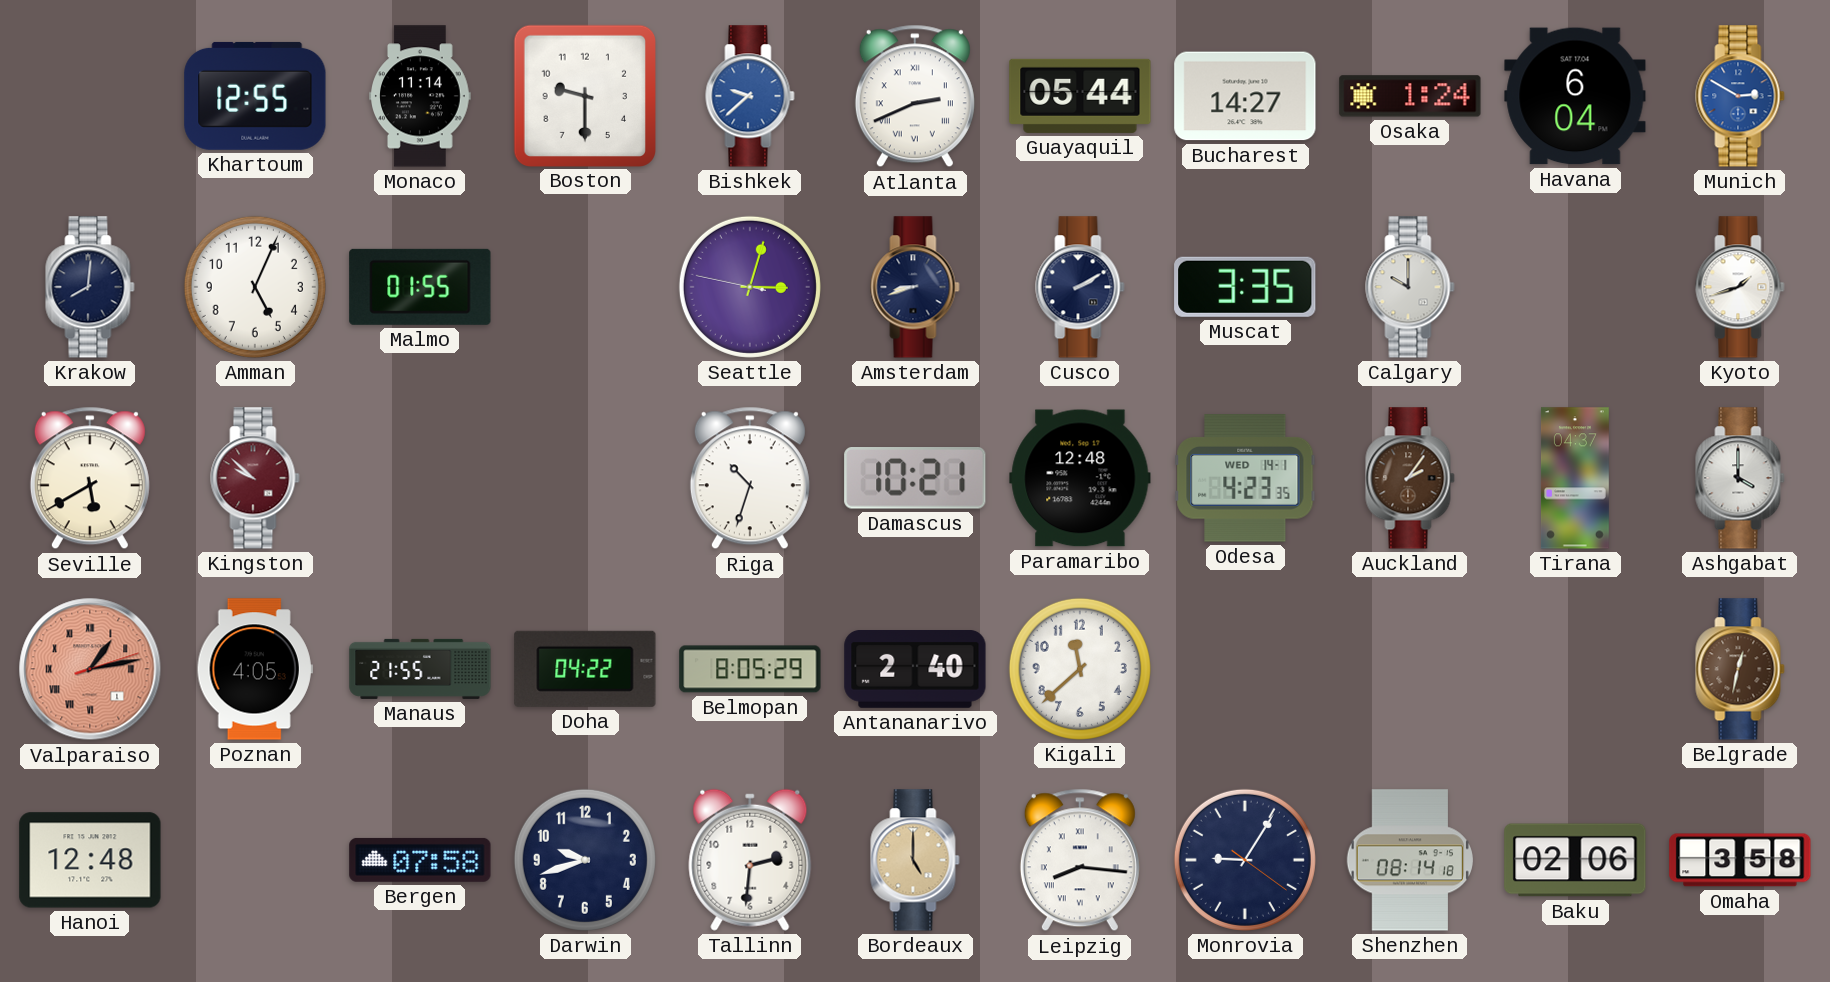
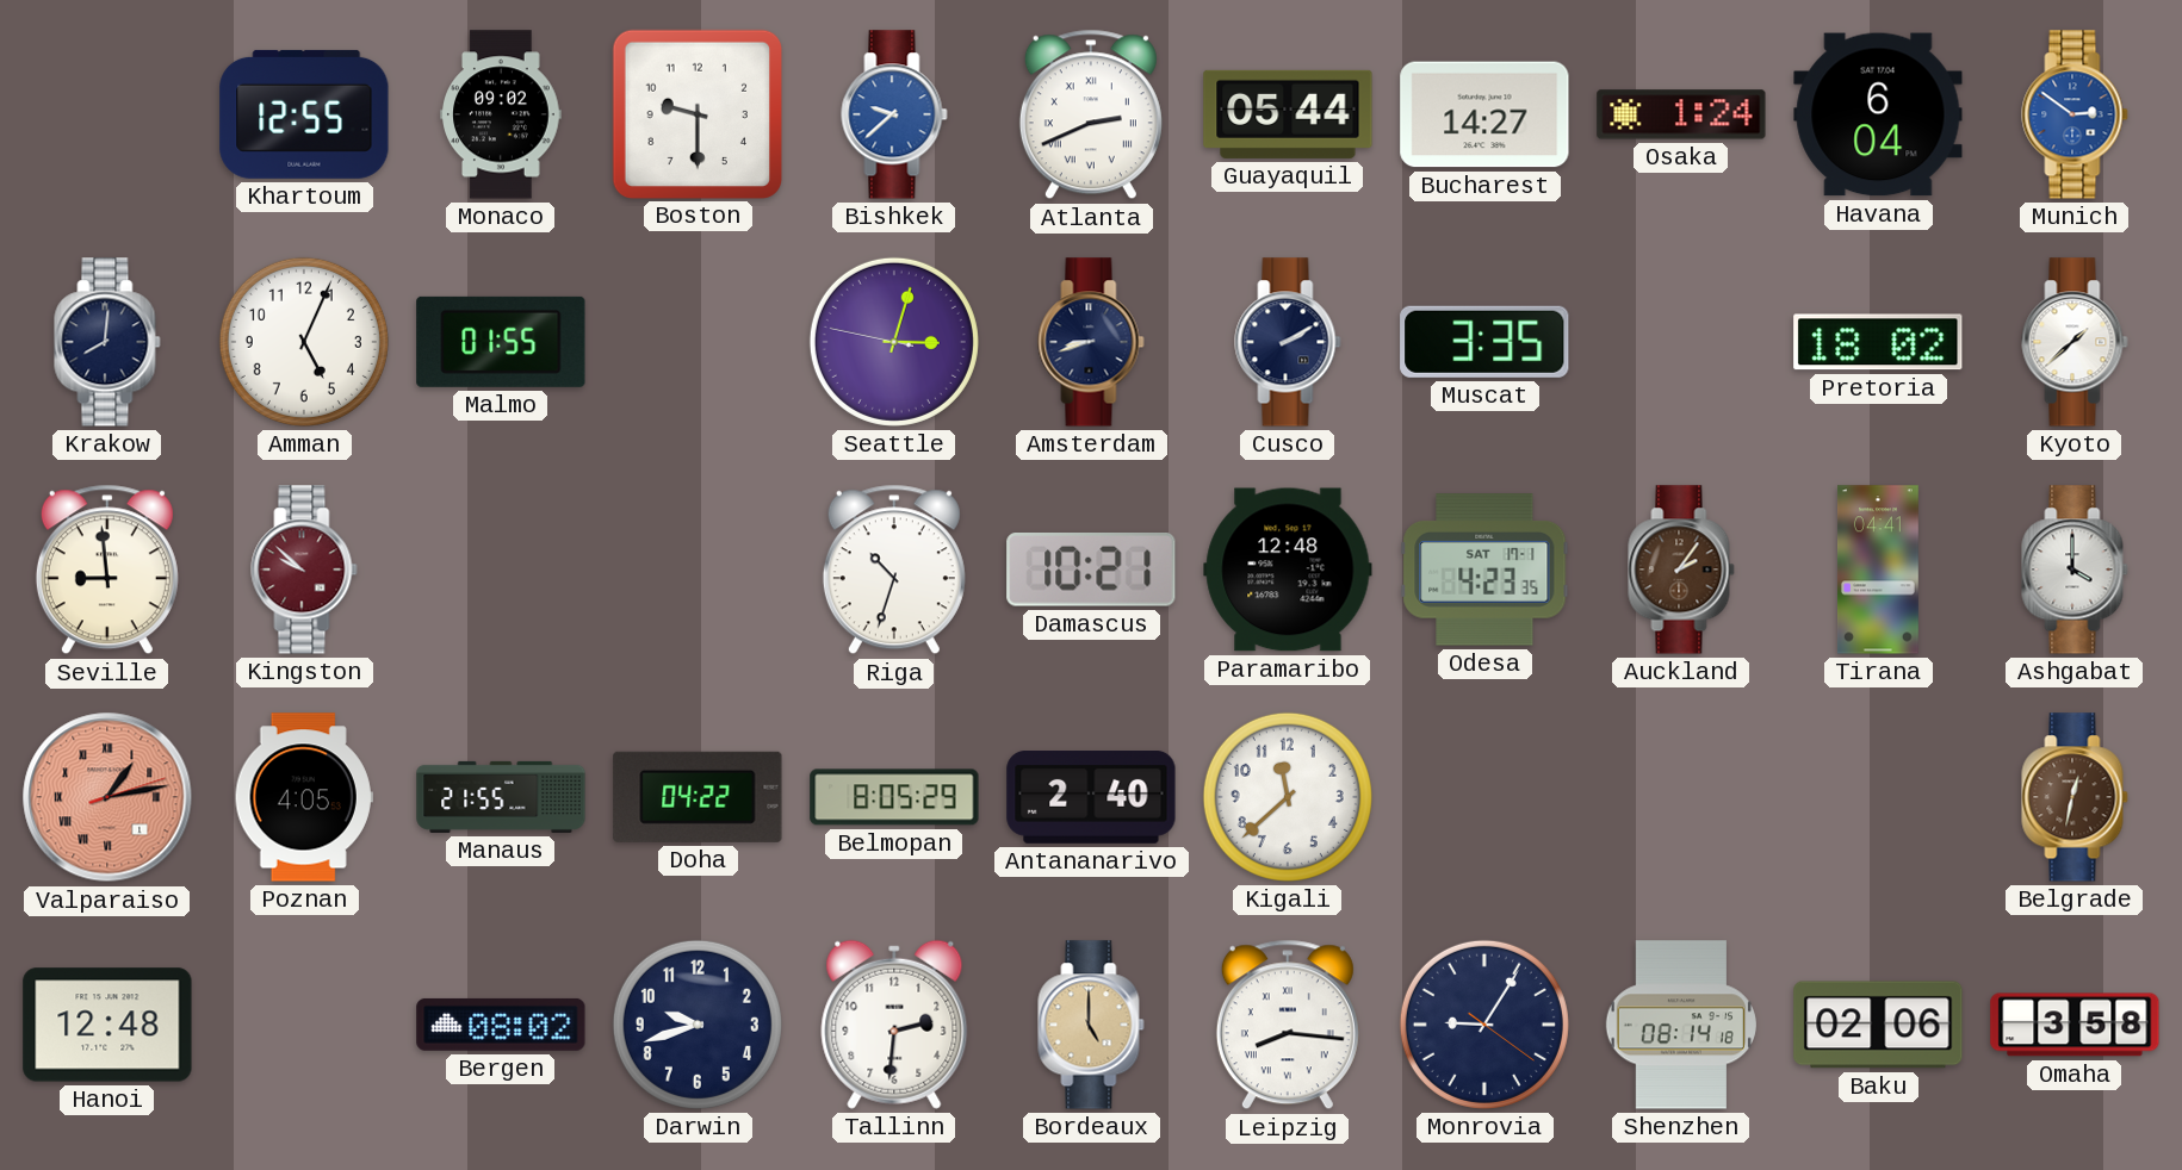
Monaco: 11:14 -> 09:02
Munich: 2:50 -> 2:51
Calgary: 10:00 -> none
Pretoria: none -> 18:02
Kyoto: 1:42 -> 1:38
Seville: 5:40 -> 8:59
Odesa date: WED 14-1 -> SAT 17-1
Tirana: 04:37 -> 04:41
Bergen: 07:58 -> 08:02
